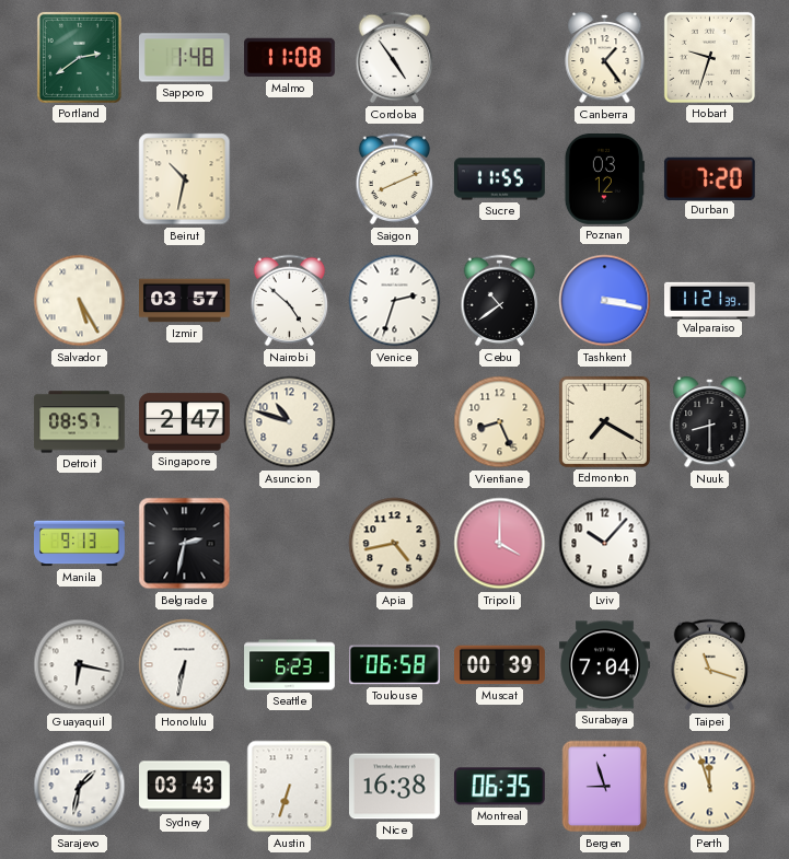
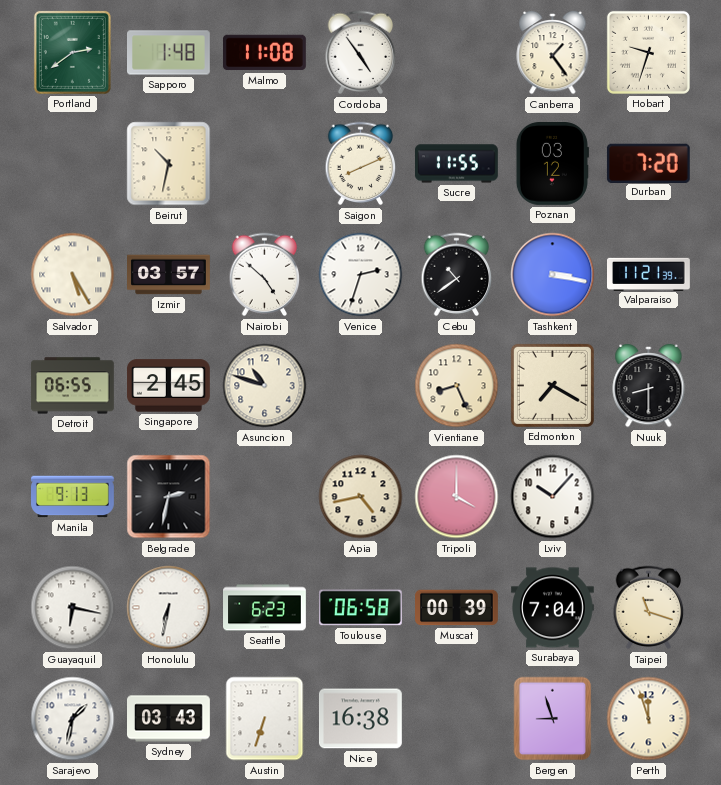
Detroit: 08:57 -> 06:55
Singapore: 2:47 -> 2:45
Montreal: 06:35 -> none
